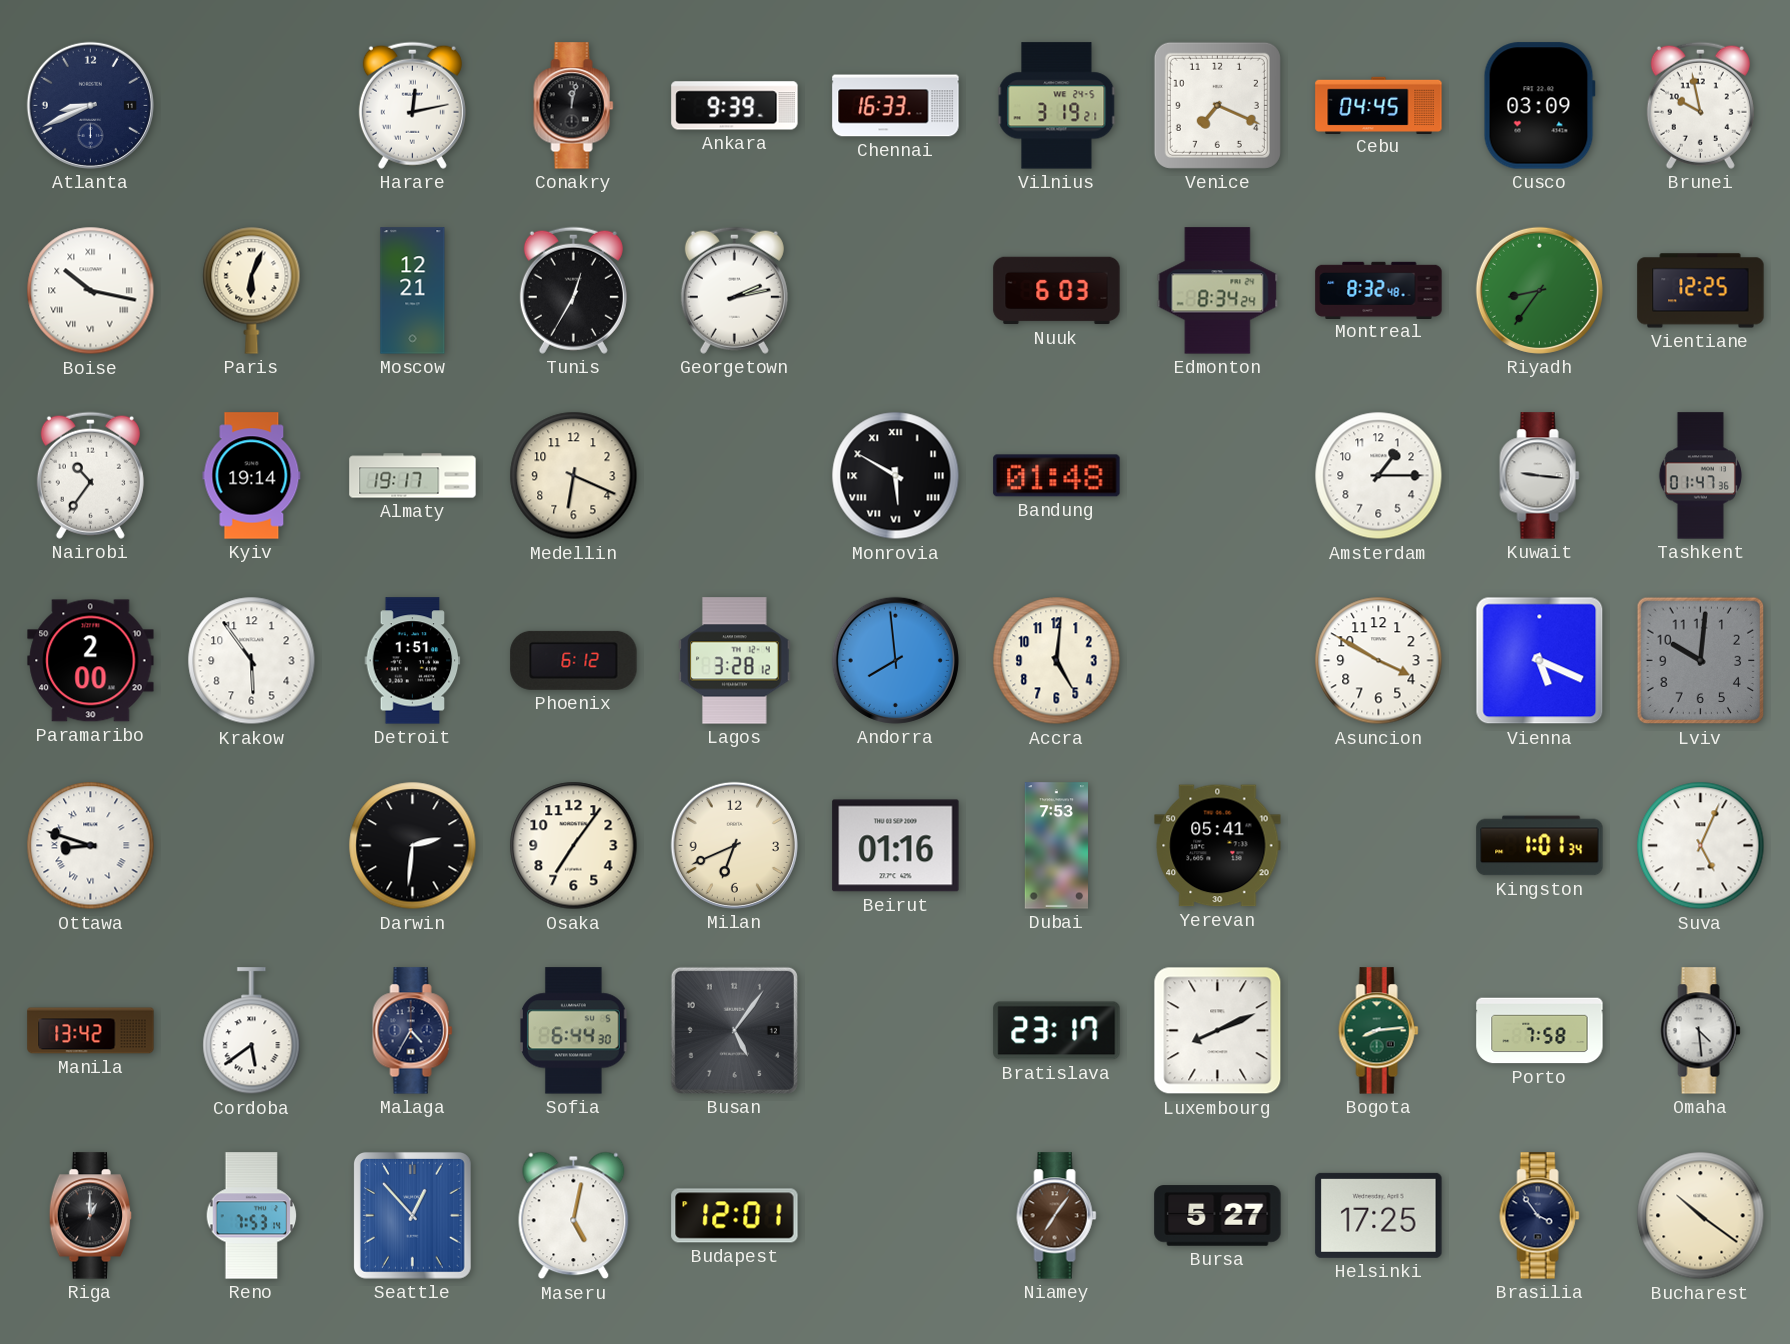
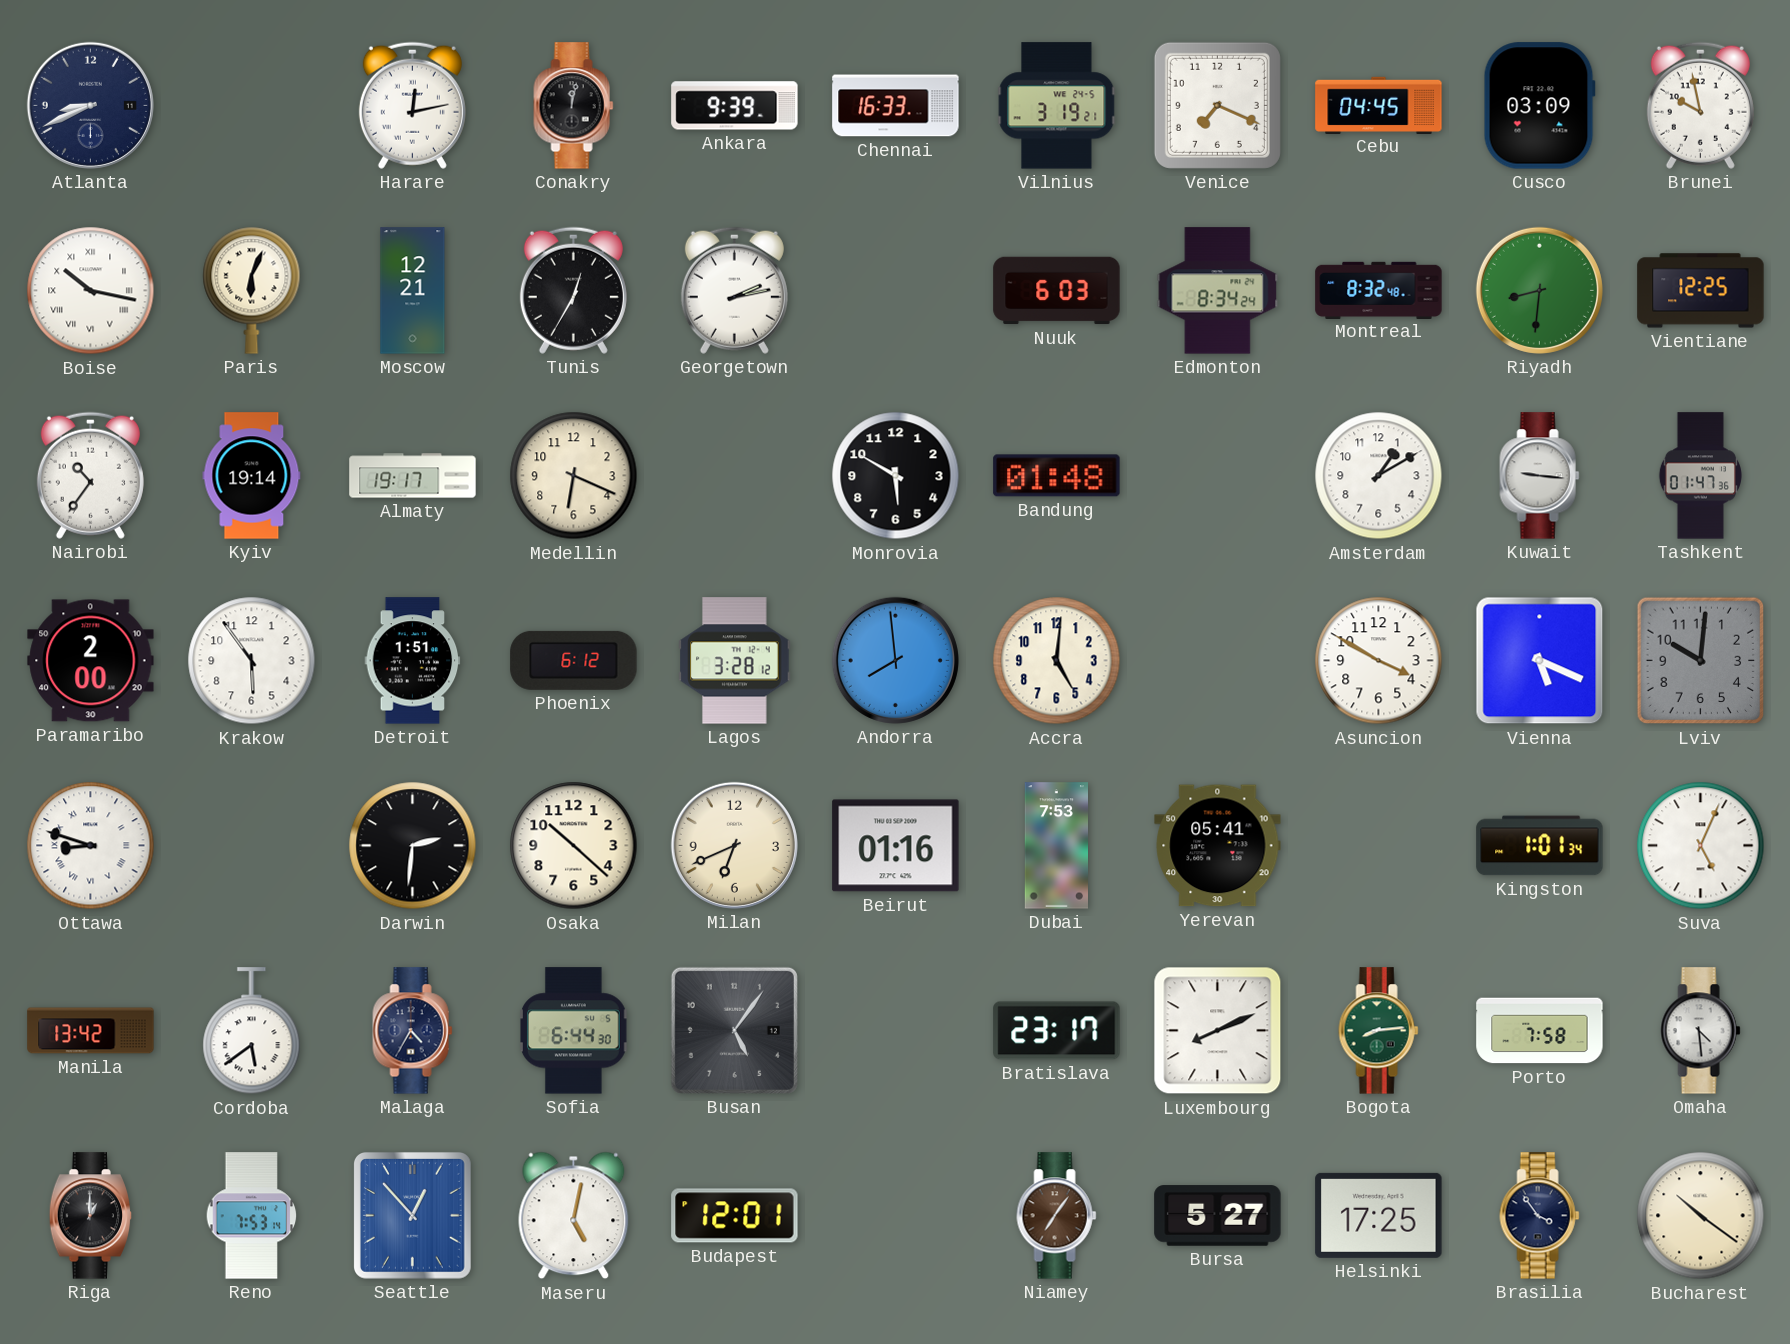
Riyadh: 8:36 -> 8:31
Monrovia numerals: Roman -> Arabic
Amsterdam: 1:15 -> 1:10
Osaka: 7:06 -> 10:22
